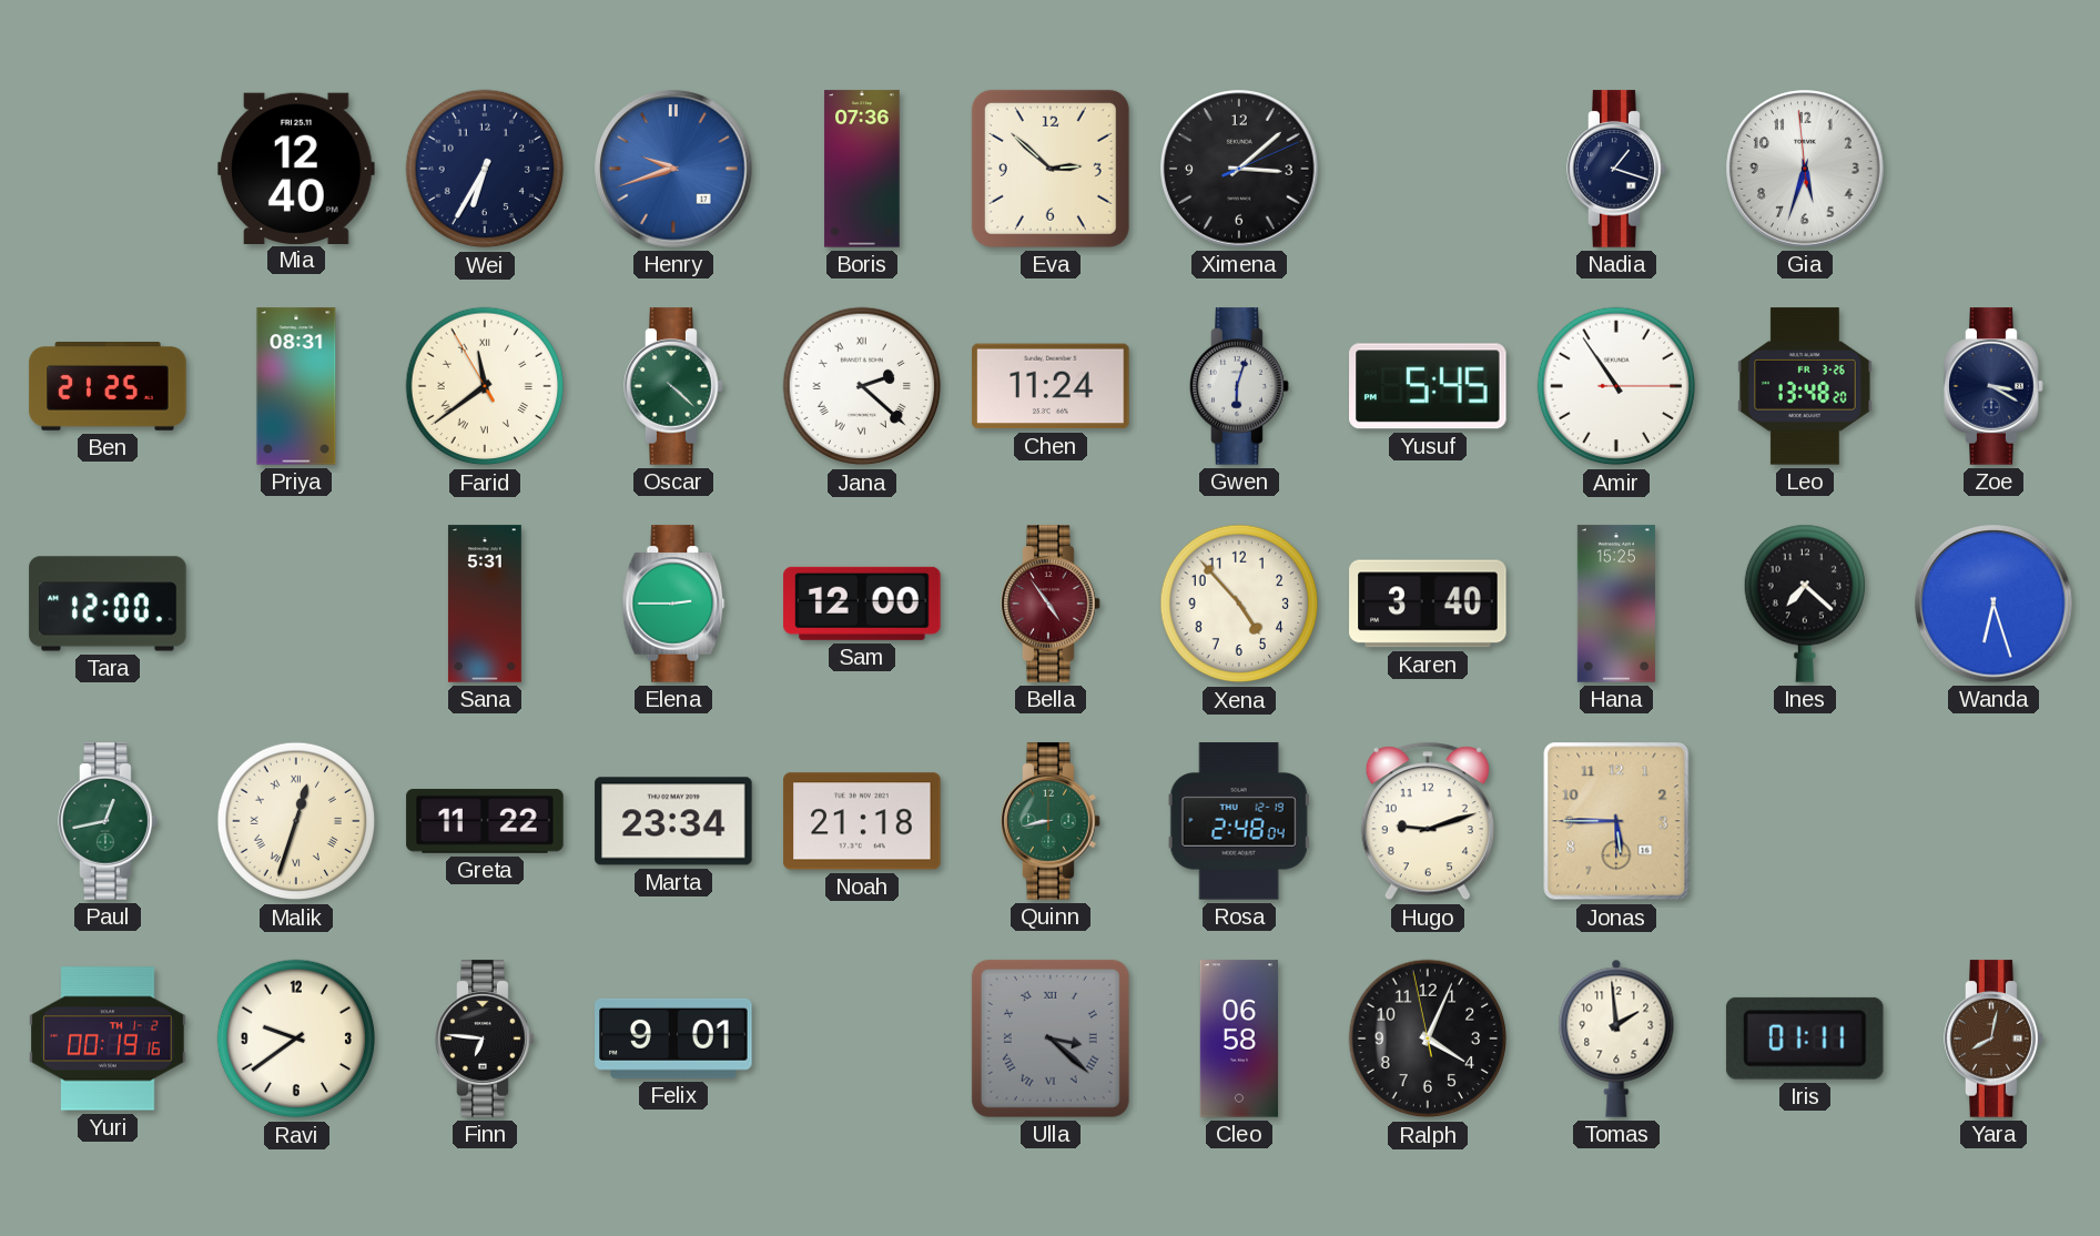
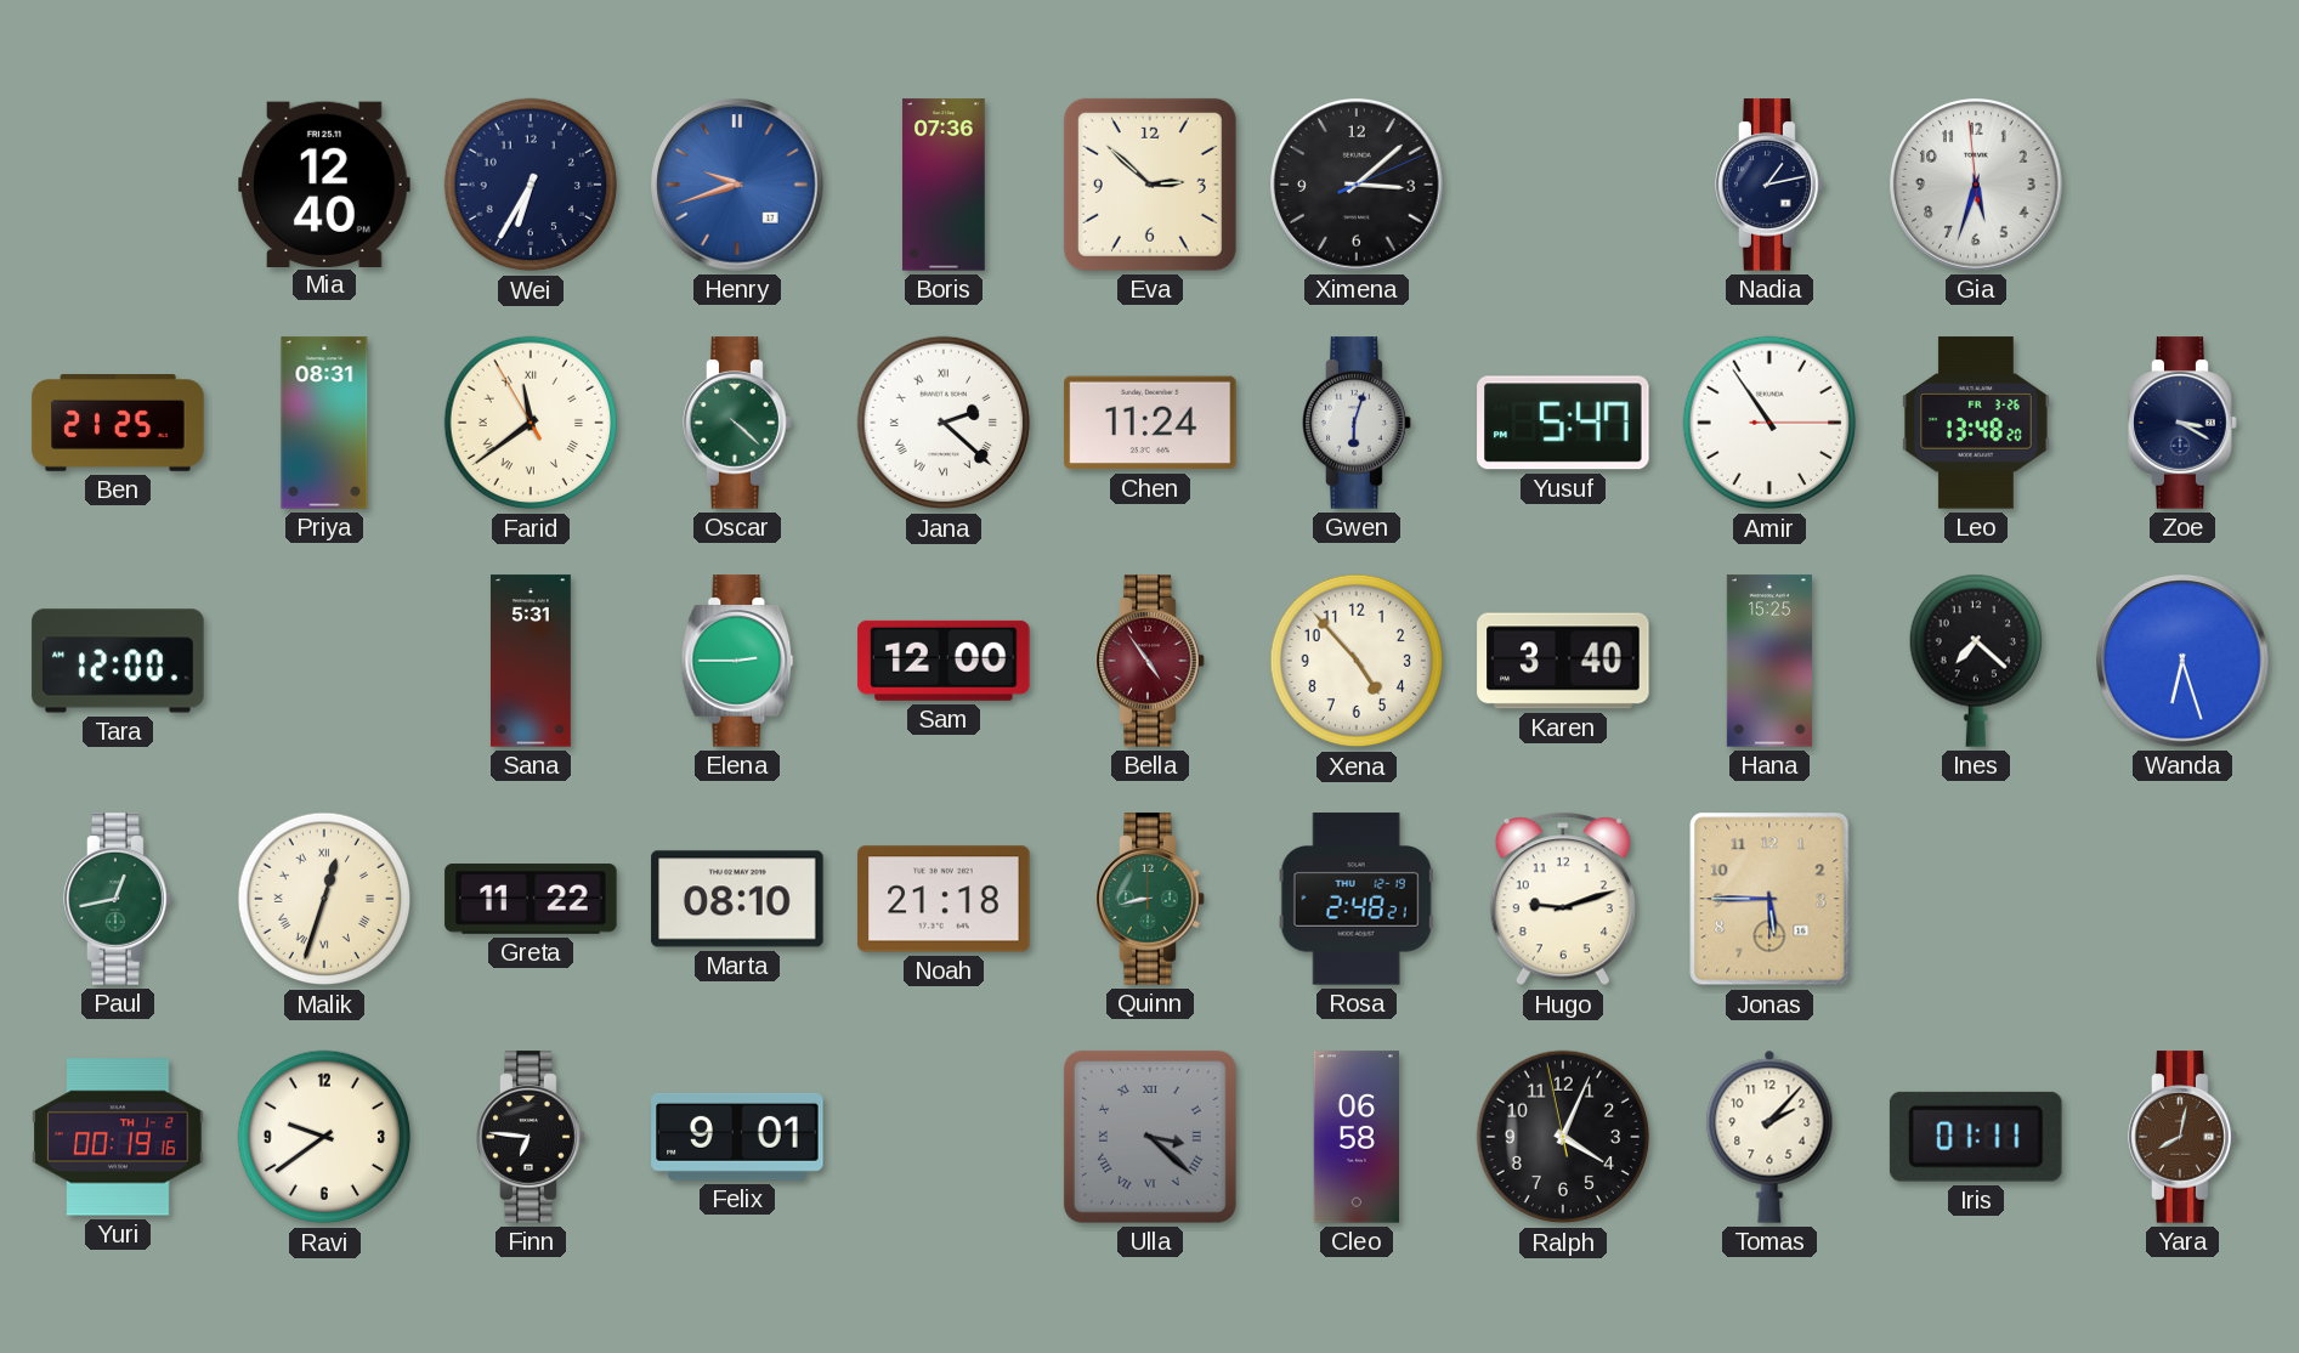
Nadia: 1:18 -> 1:13
Yusuf: 5:45 -> 5:47
Marta: 23:34 -> 08:10
Rosa: 2:48:04 -> 2:48:21
Tomas: 1:59 -> 2:07
